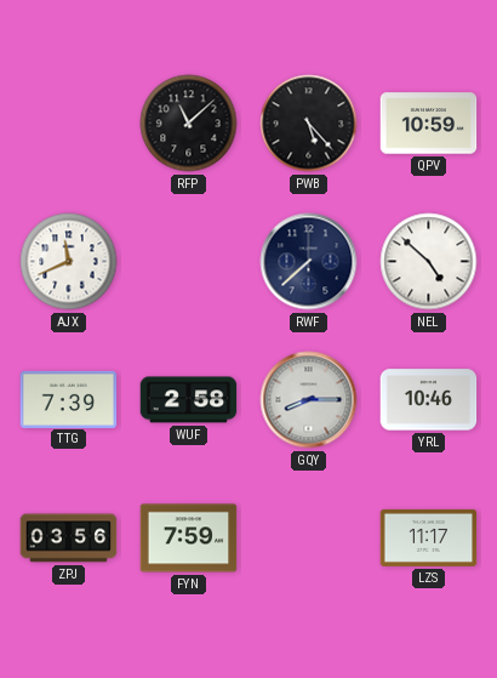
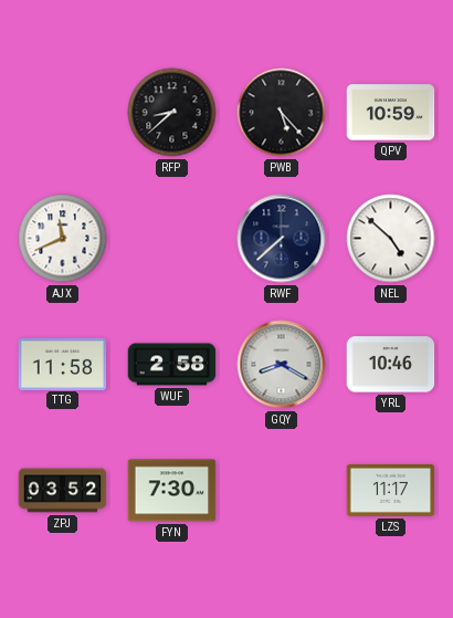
RFP: 11:08 -> 8:38
TTG: 7:39 -> 11:58
GQY: 8:15 -> 8:20
ZPJ: 03:56 -> 03:52
FYN: 7:59 -> 7:30
